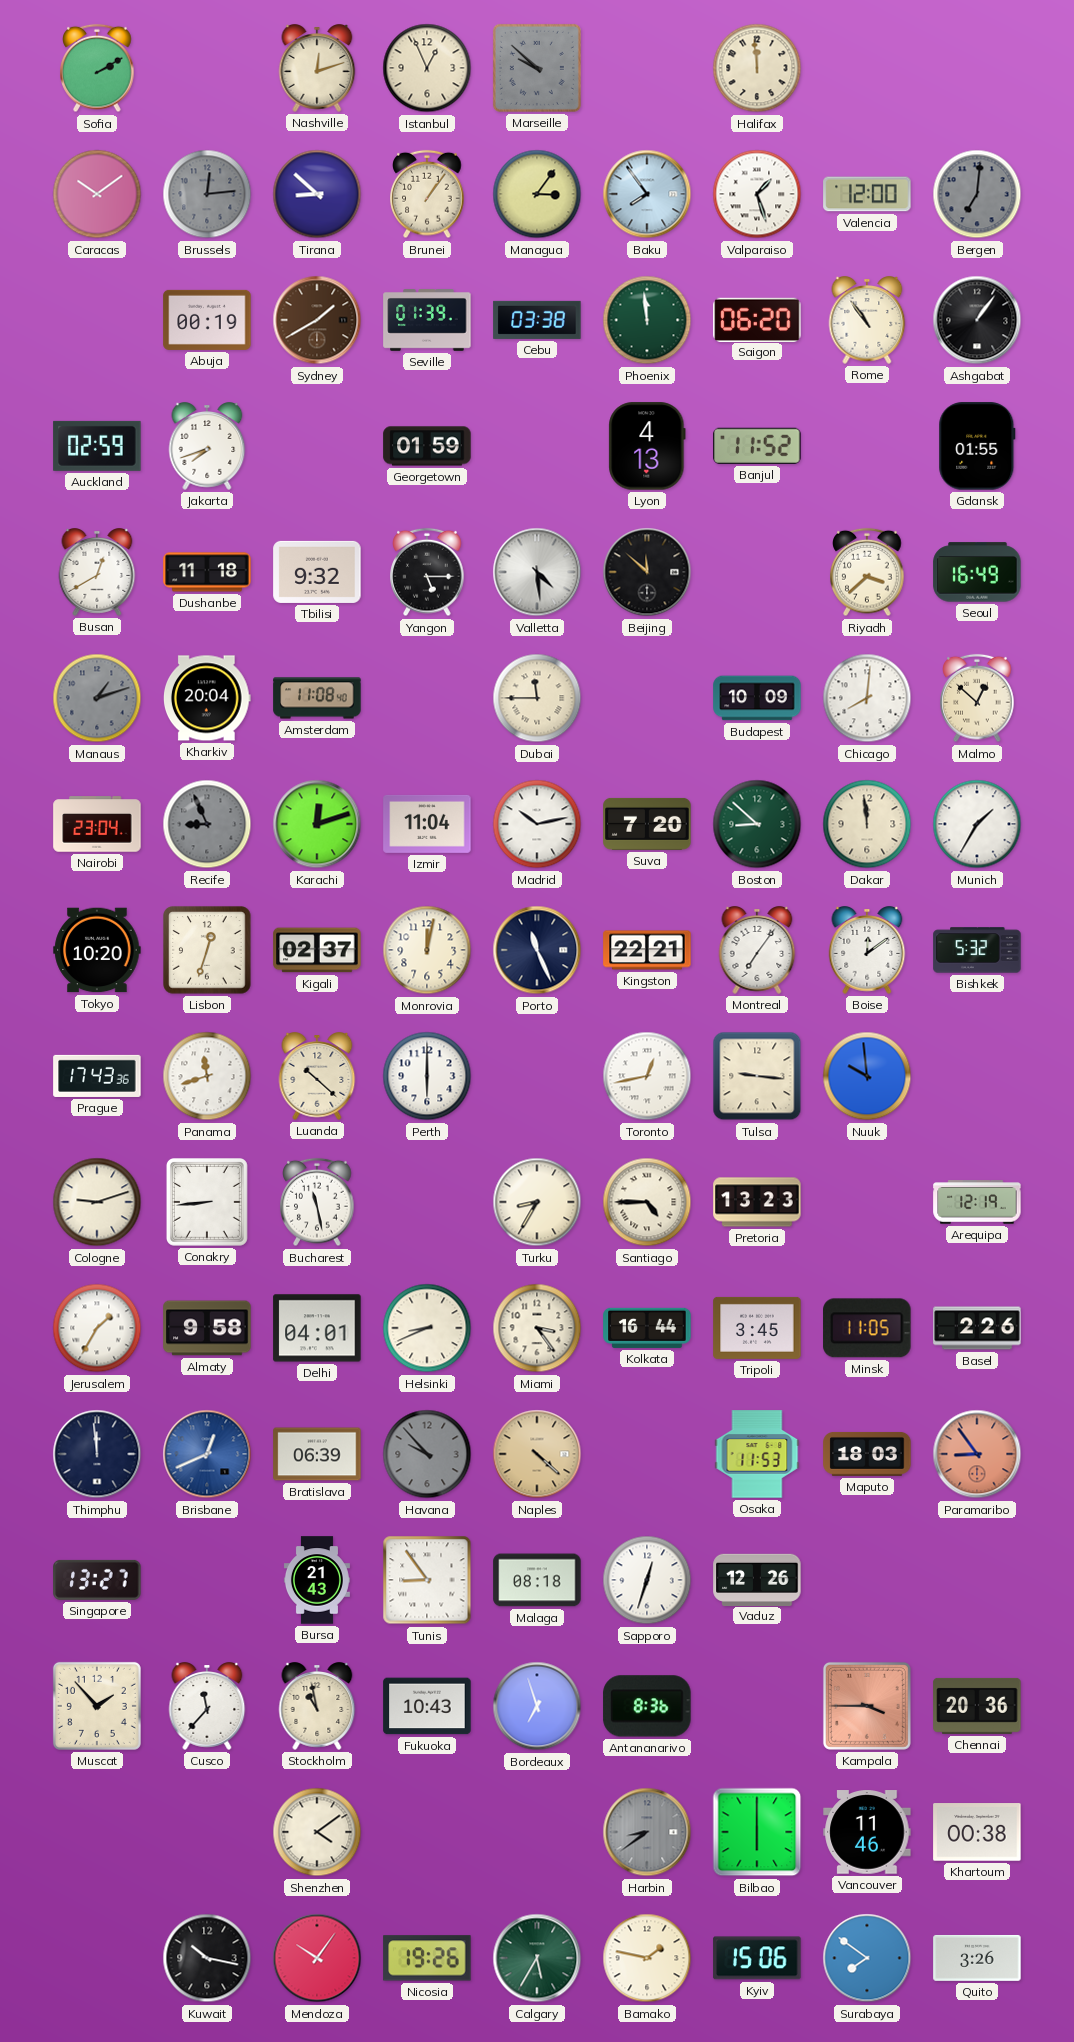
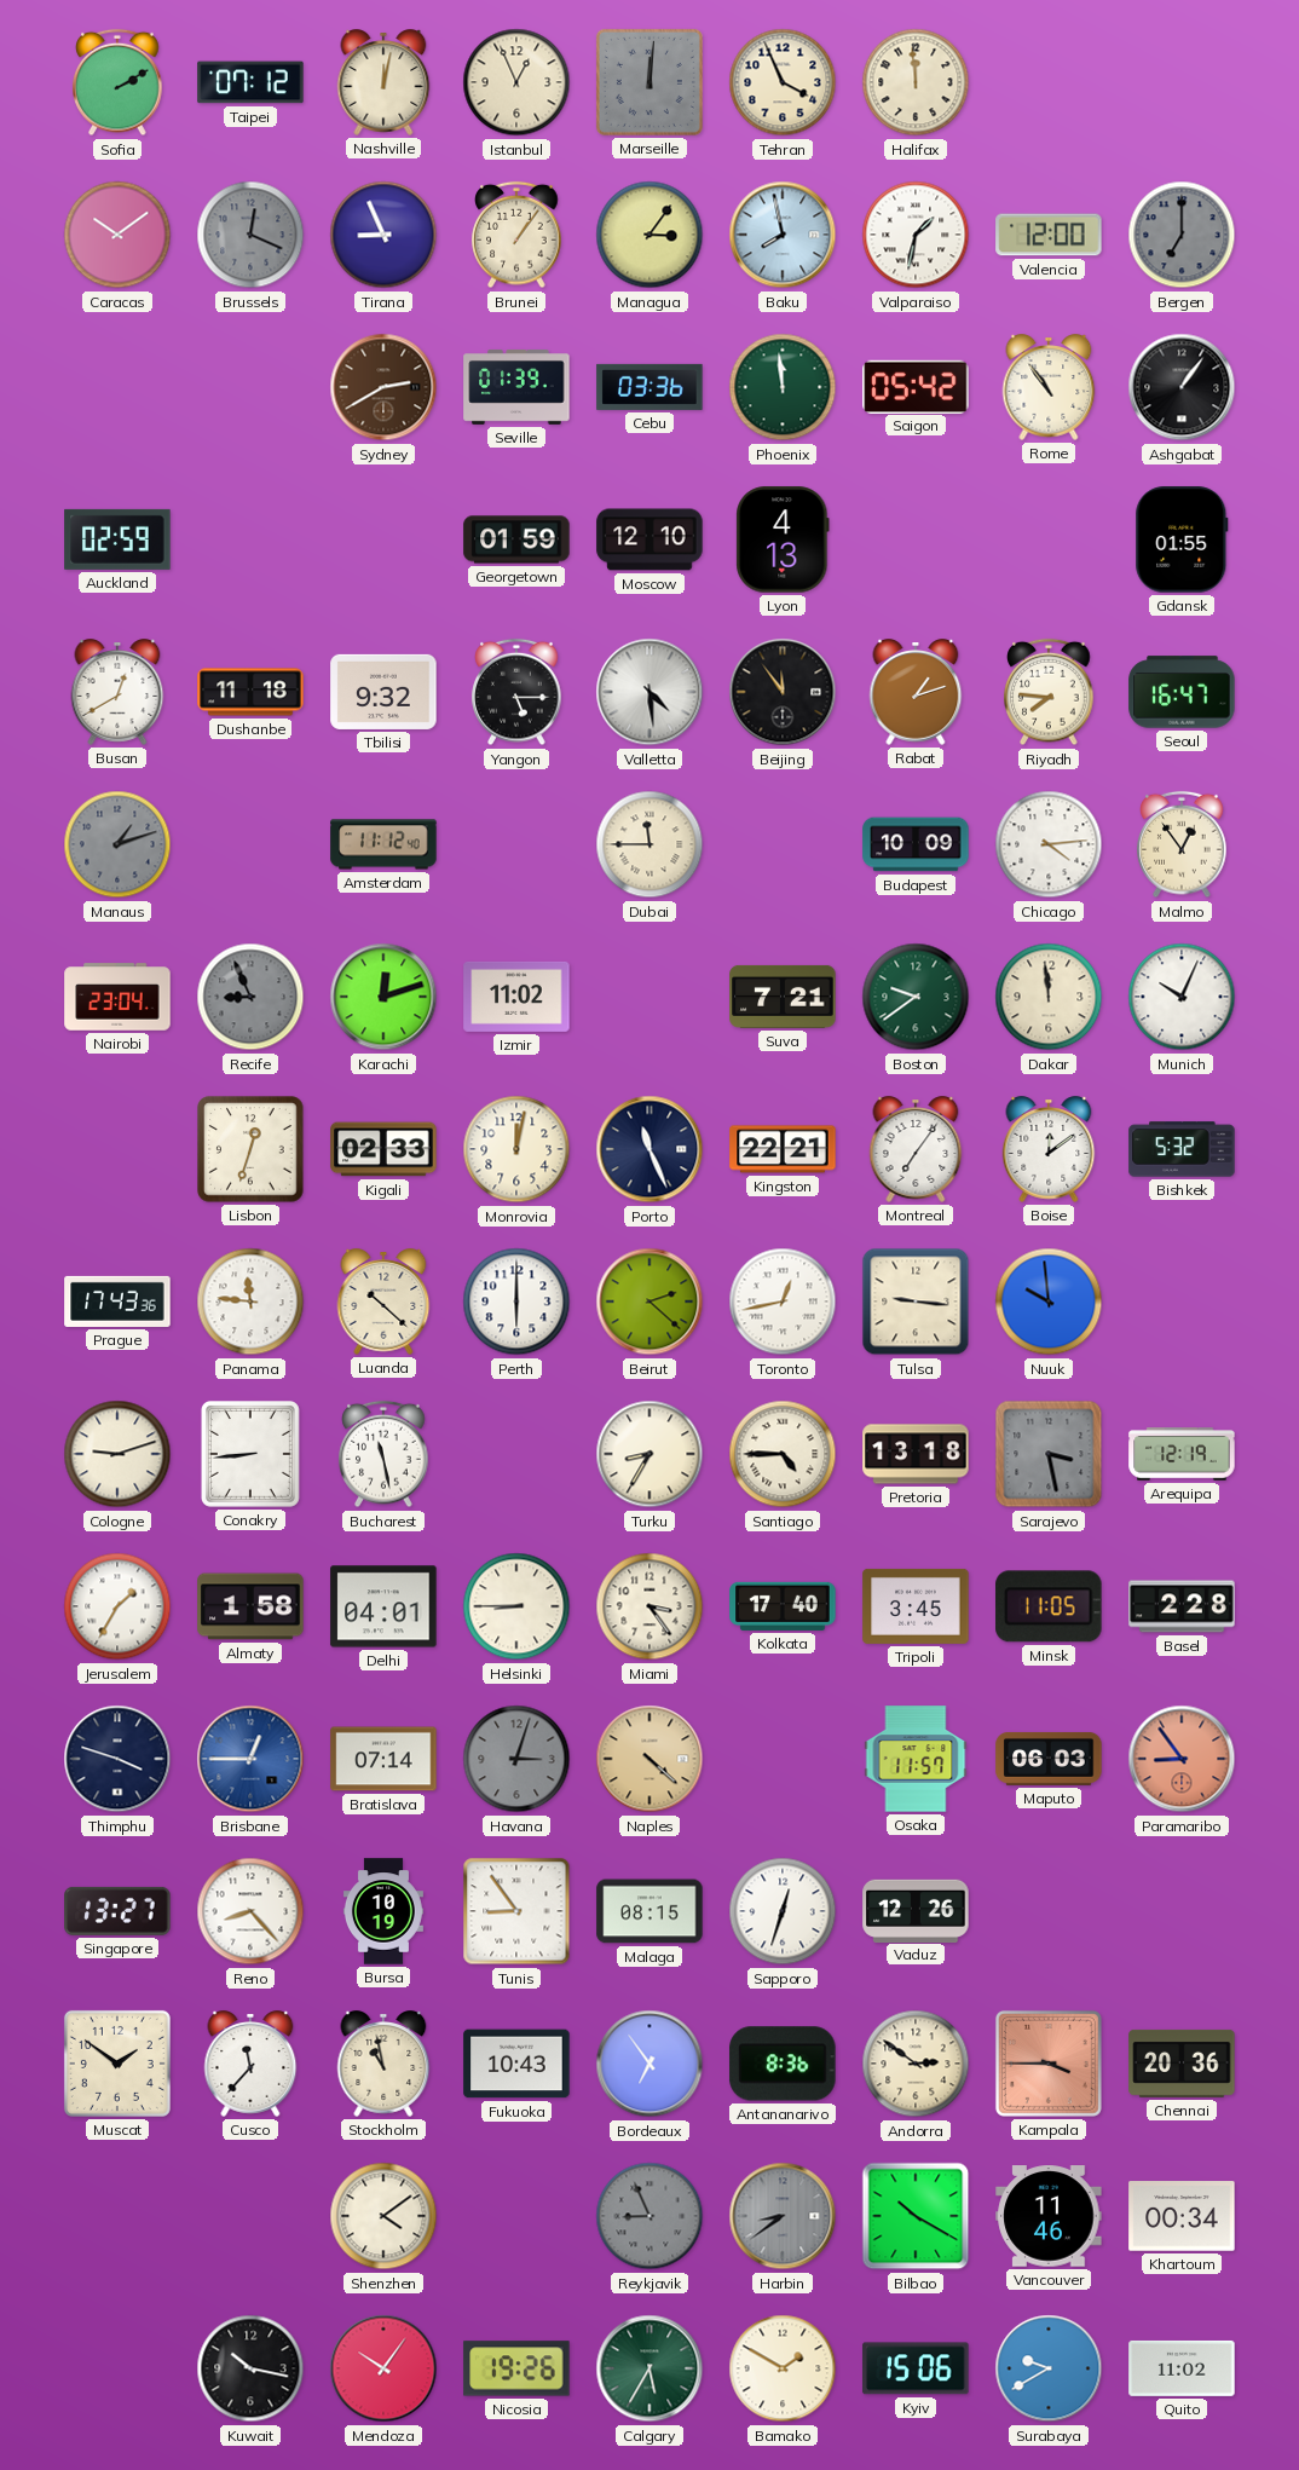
Taipei: none -> 07:12
Nashville: 12:12 -> 12:02
Marseille: 9:52 -> 12:01
Tehran: none -> 3:56
Brussels: 12:14 -> 12:19
Tirana: 8:52 -> 8:56
Baku: 7:54 -> 7:58
Valparaiso: 1:27 -> 1:32
Bergen: 7:01 -> 7:00
Abuja: 00:19 -> none
Sydney: 1:40 -> 2:40
Cebu: 03:38 -> 03:36
Saigon: 06:20 -> 05:42
Jakarta: 7:42 -> none
Moscow: none -> 12:10
Banjul: 11:52 -> none
Beijing: 11:52 -> 11:54
Rabat: none -> 1:12
Riyadh: 3:38 -> 7:46
Seoul: 16:49 -> 16:47
Kharkiv: 20:04 -> none
Amsterdam: 11:08 -> 11:12
Chicago: 8:01 -> 4:14
Malmo: 12:52 -> 12:54
Izmir: 11:04 -> 11:02
Madrid: 10:13 -> none
Suva: 7:20 -> 7:21
Boston: 8:52 -> 9:39
Munich: 1:35 -> 10:04
Tokyo: 10:20 -> none
Kigali: 02:37 -> 02:33
Panama: 11:42 -> 11:46
Beirut: none -> 2:22
Pretoria: 13:23 -> 13:18
Sarajevo: none -> 3:28
Almaty: 9:58 -> 1:58
Helsinki: 8:41 -> 8:45
Kolkata: 16:44 -> 17:40
Basel: 2:26 -> 2:28
Thimphu: 11:59 -> 3:48
Brisbane: 12:41 -> 12:45
Bratislava: 06:39 -> 07:14
Havana: 9:53 -> 3:03
Osaka: 11:53 -> 11:57
Maputo: 18:03 -> 06:03
Reno: none -> 8:23
Bursa: 21:43 -> 10:19
Malaga: 08:18 -> 08:15
Muscat: 1:53 -> 1:51
Bordeaux: 6:57 -> 6:54
Andorra: none -> 2:51
Reykjavik: none -> 8:56
Bilbao: 6:00 -> 10:20
Khartoum: 00:38 -> 00:34
Bamako: 1:47 -> 1:50
Surabaya: 7:51 -> 9:40
Quito: 3:26 -> 11:02
